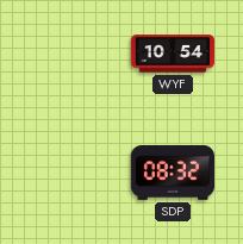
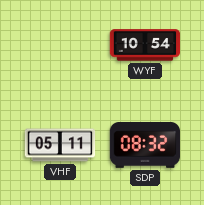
VHF: none -> 05:11
